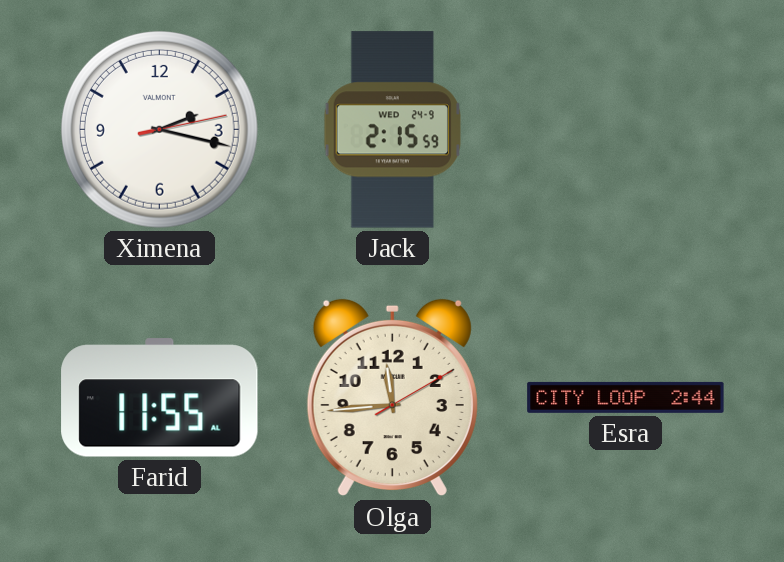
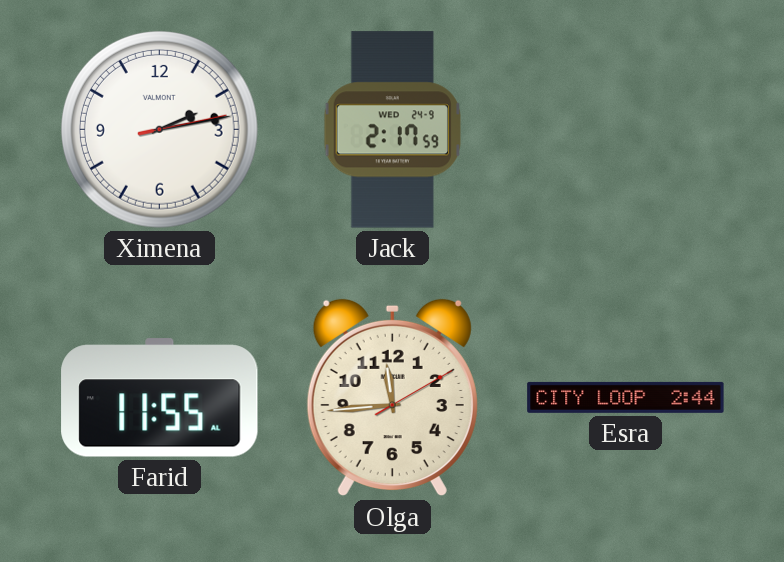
Ximena: 2:17 -> 2:13
Jack: 2:15 -> 2:17
